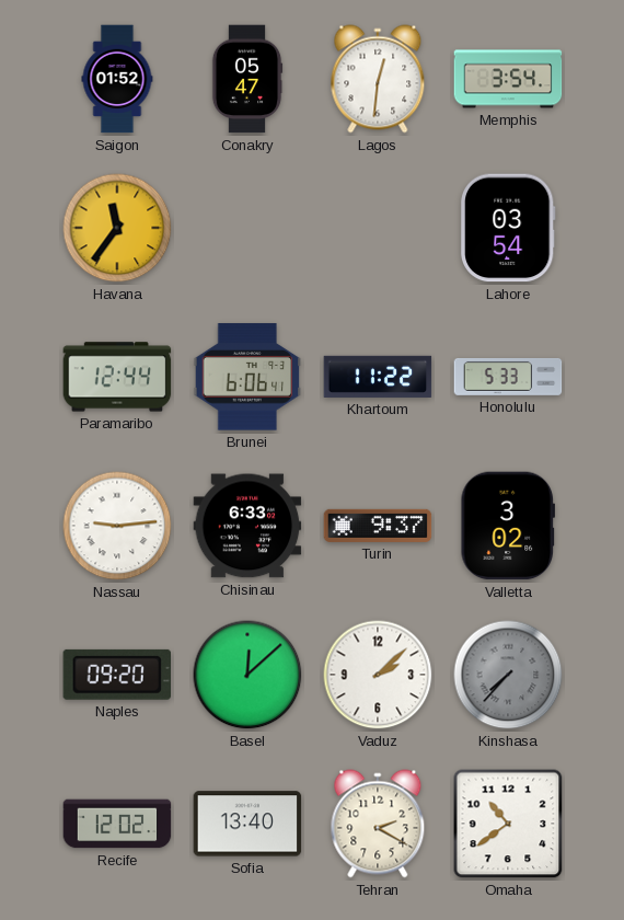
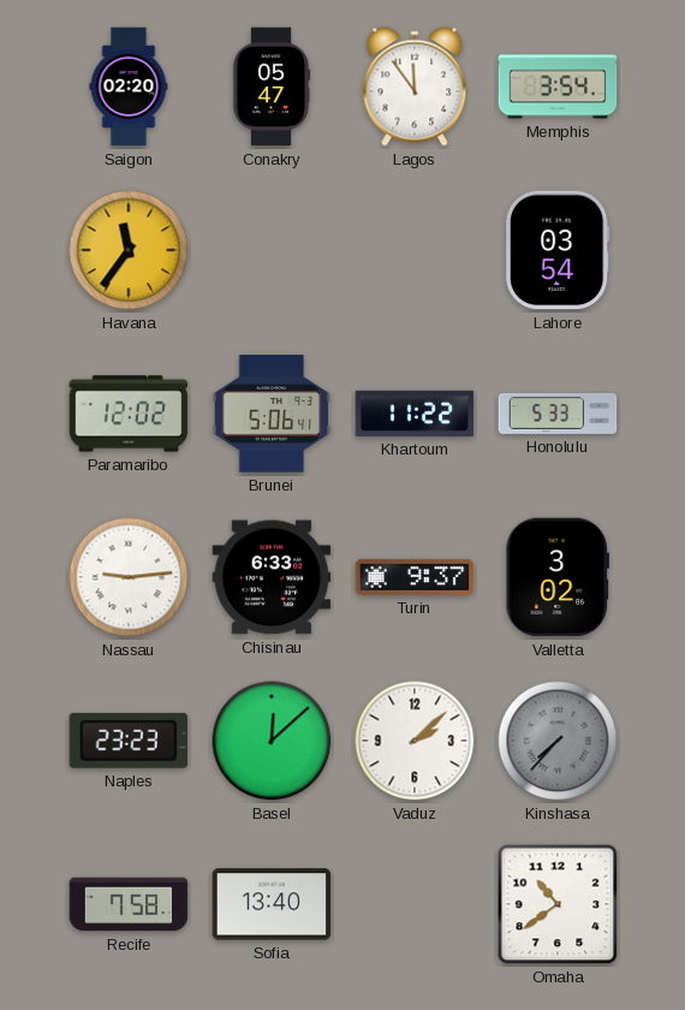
Saigon: 01:52 -> 02:20
Lagos: 12:31 -> 11:54
Paramaribo: 12:44 -> 12:02
Brunei: 6:06 -> 5:06
Naples: 09:20 -> 23:23
Recife: 12:02 -> 7:58
Tehran: 2:20 -> none
